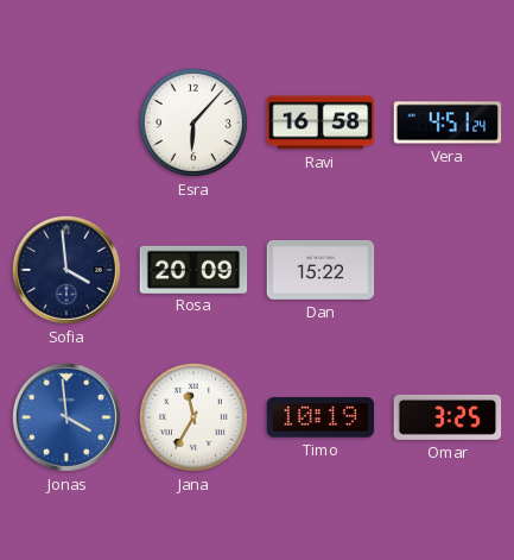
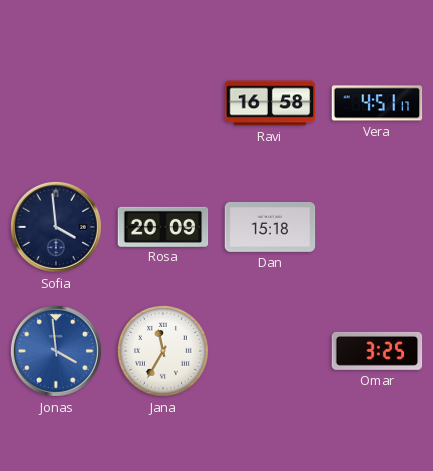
Esra: 6:07 -> none
Vera: 4:51:24 -> 4:51:17
Dan: 15:22 -> 15:18
Timo: 10:19 -> none
